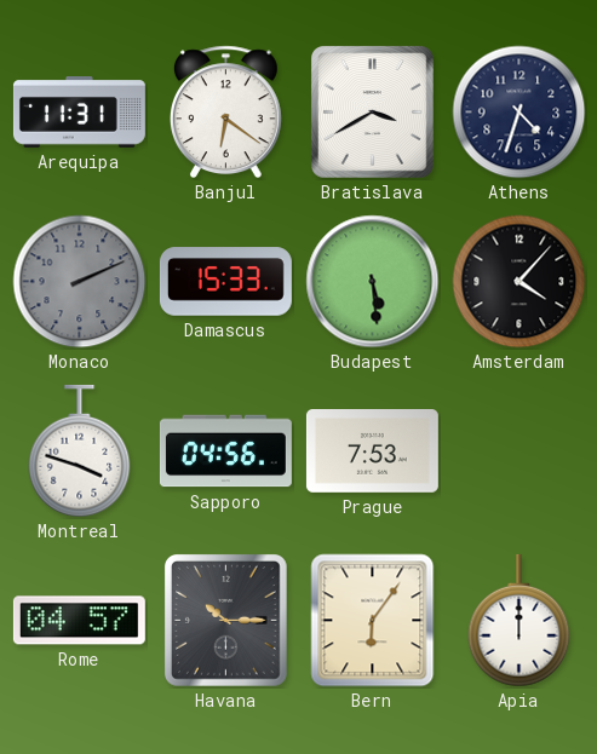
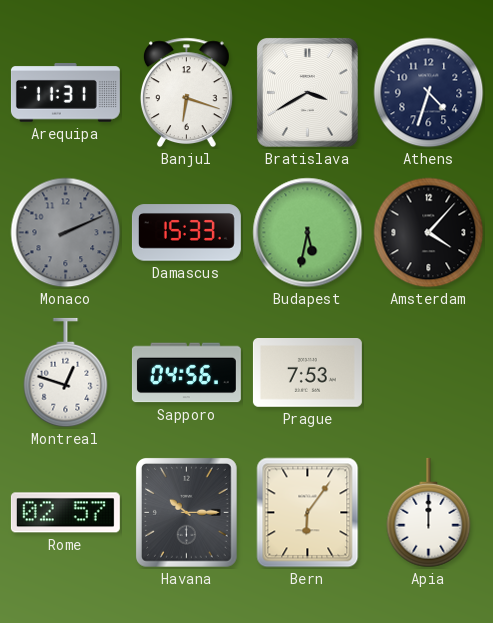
Banjul: 6:21 -> 6:18
Budapest: 5:29 -> 5:32
Montreal: 3:48 -> 12:48
Rome: 04:57 -> 02:57
